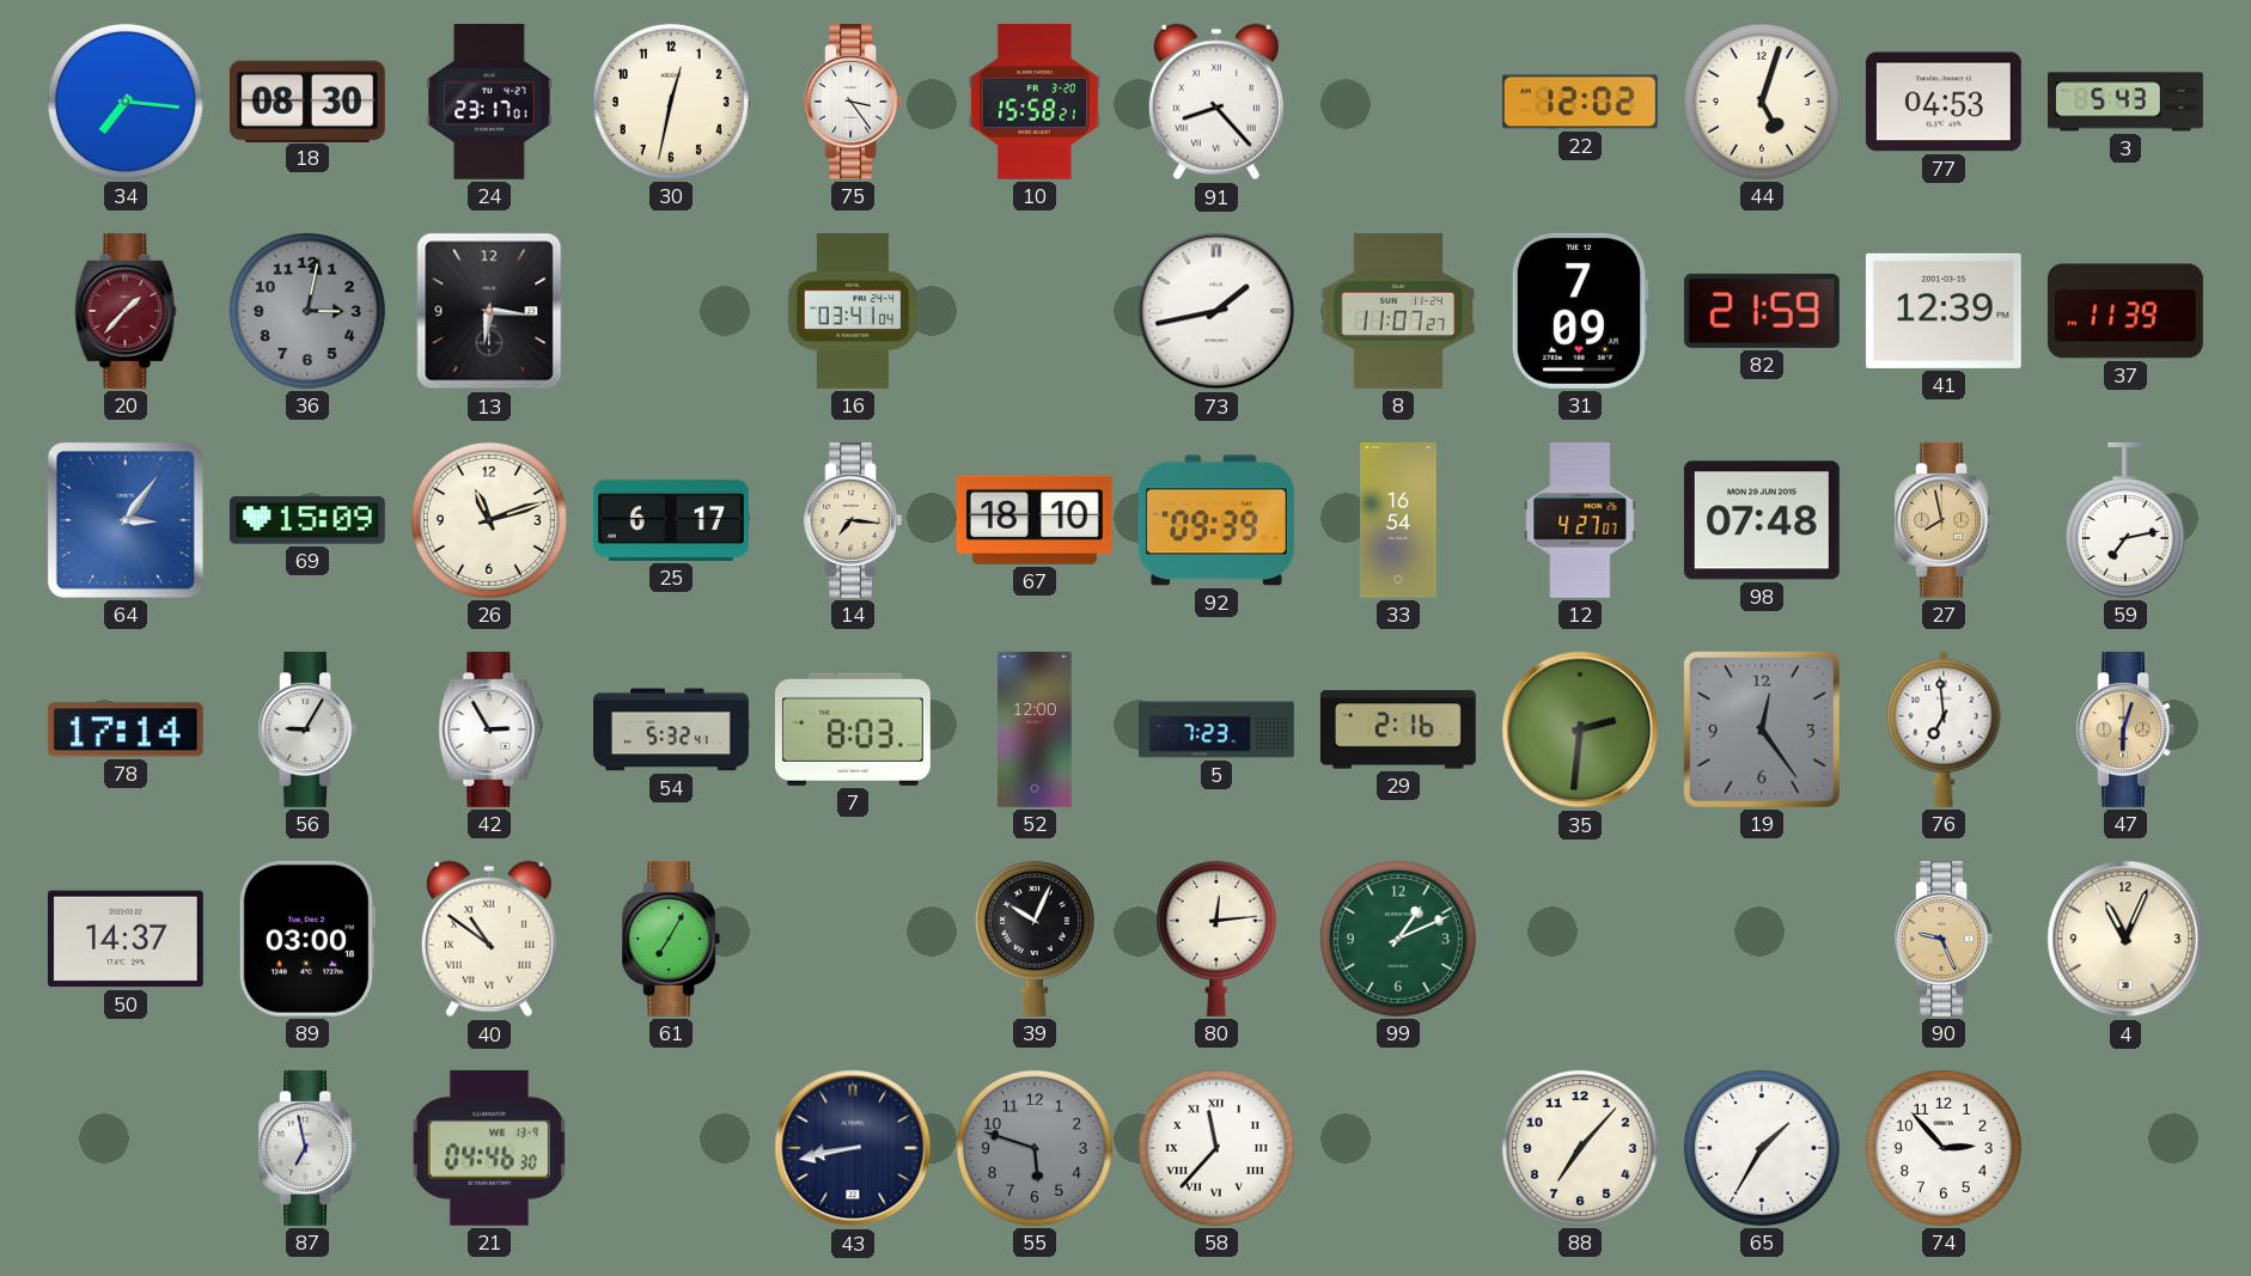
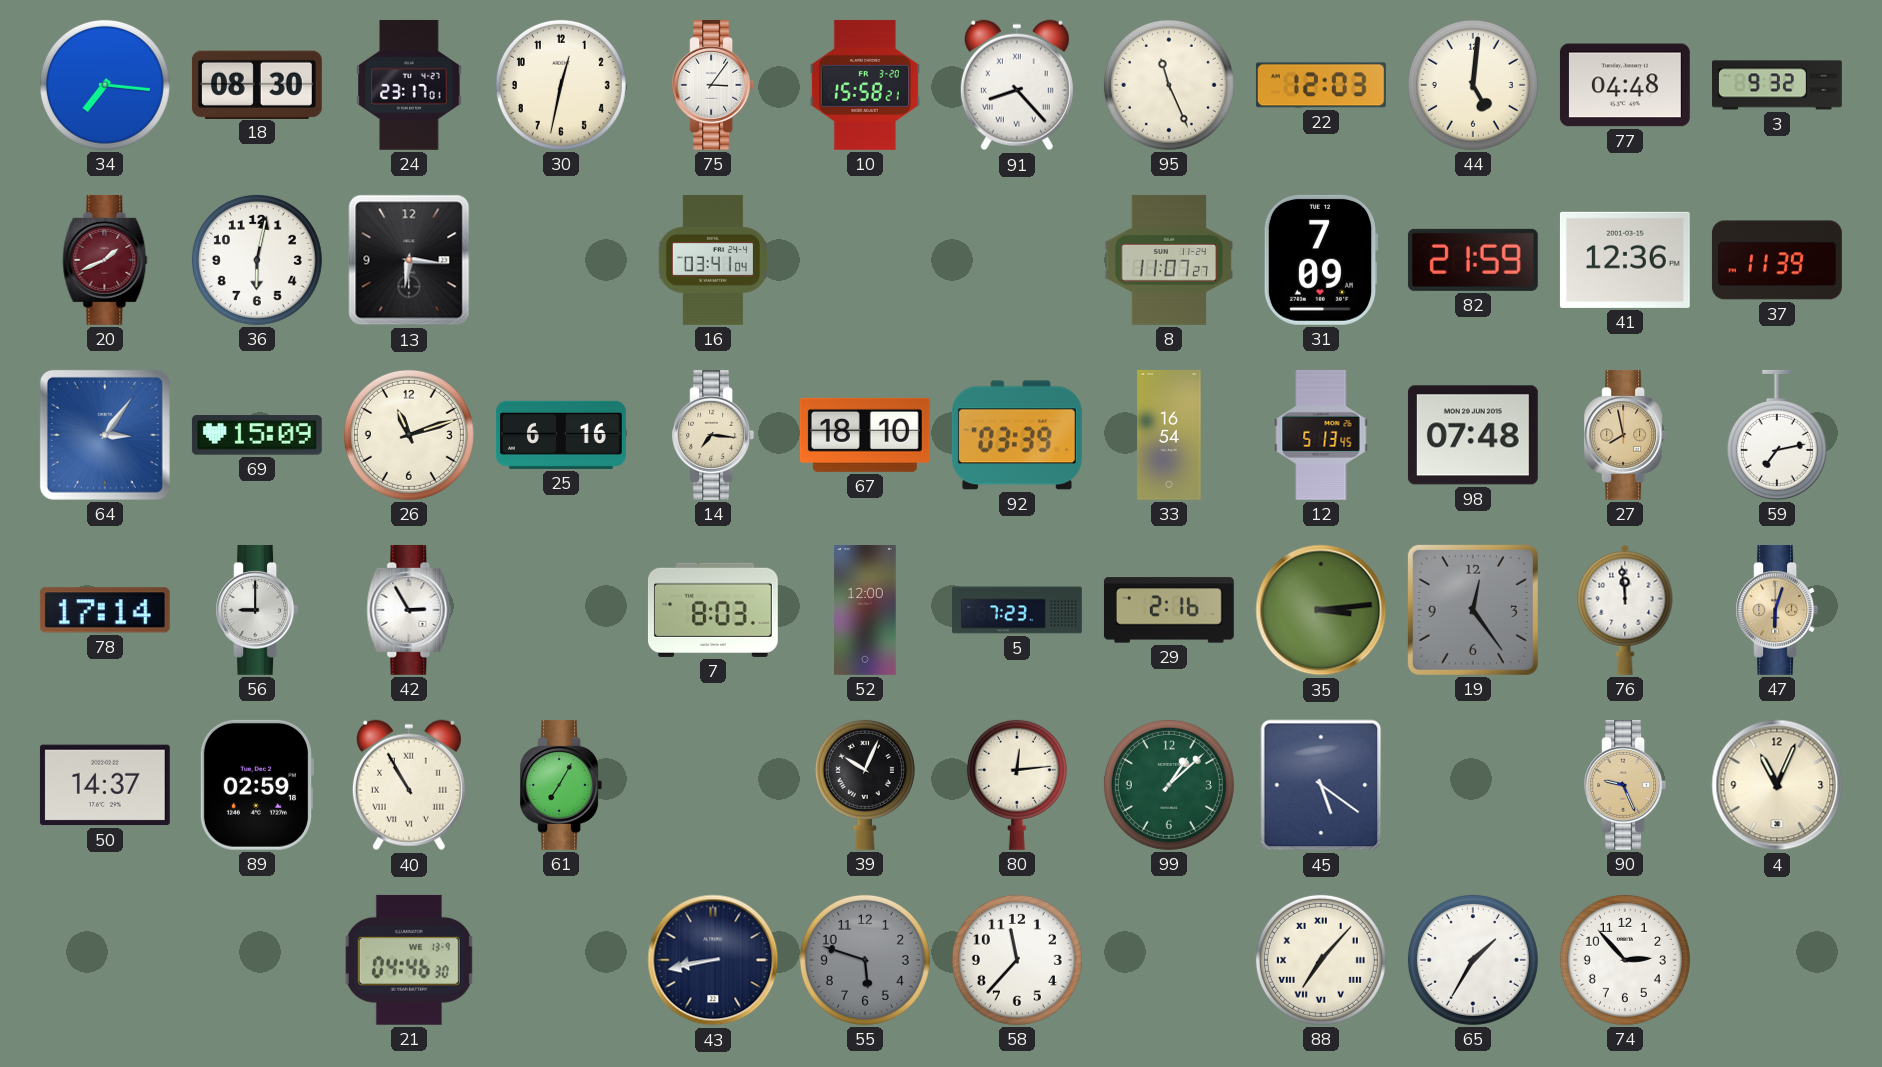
75: 3:24 -> 3:06
95: none -> 11:26
22: 12:02 -> 12:03
44: 5:03 -> 5:01
77: 04:53 -> 04:48
3: 5:43 -> 9:32
20: 1:37 -> 1:41
36: 3:02 -> 6:02
36 dial: grey -> white
73: 1:43 -> none
41: 12:39 -> 12:36
25: 6:17 -> 6:16
92: 09:39 -> 03:39
12: 4:27 -> 5:13
56: 9:05 -> 9:00
54: 5:32 -> none
35: 2:31 -> 3:14
76: 6:59 -> 11:59
89: 03:00 -> 02:59
40: 10:51 -> 10:55
99: 1:11 -> 1:08
45: none -> 5:21
87: 6:58 -> none
58 numerals: Roman -> Arabic
88 numerals: Arabic -> Roman
